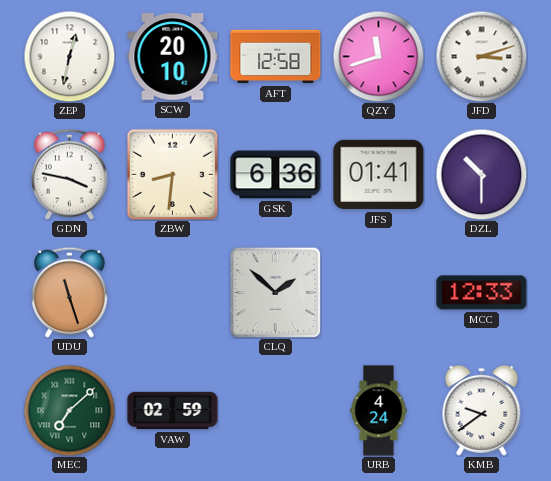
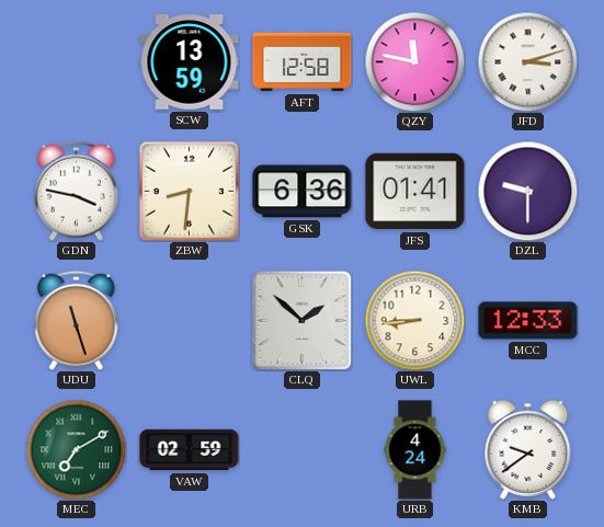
ZEP: 12:32 -> none
SCW: 20:10 -> 13:59
QZY: 11:42 -> 11:47
DZL: 10:30 -> 9:30
UWL: none -> 8:44
MEC: 7:08 -> 7:10
